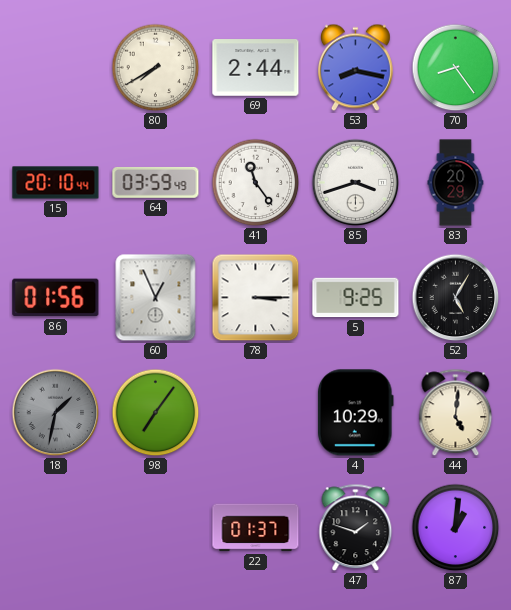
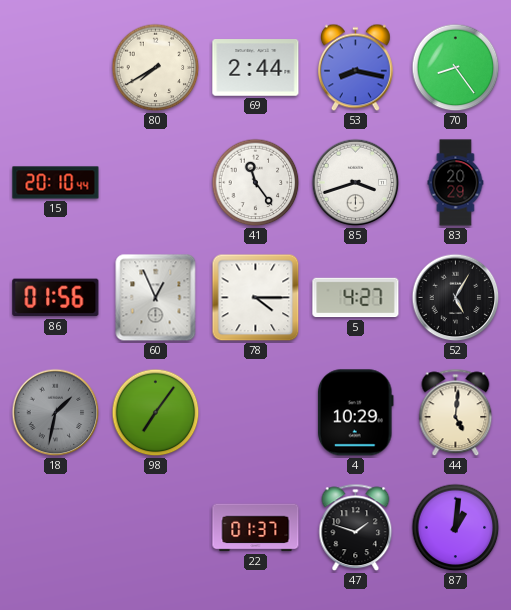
64: 03:59 -> none
78: 3:15 -> 4:15
5: 9:25 -> 4:27
